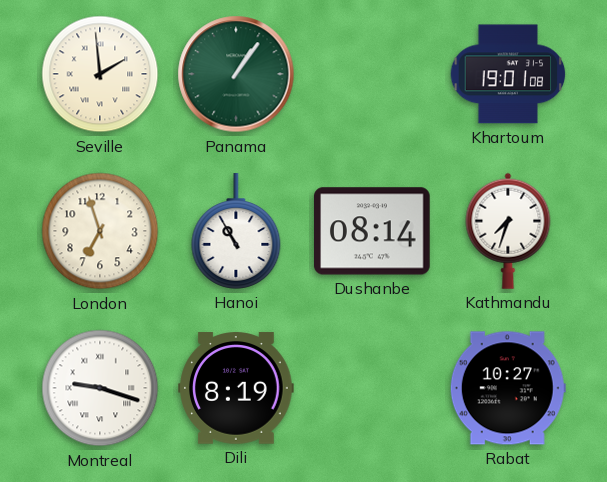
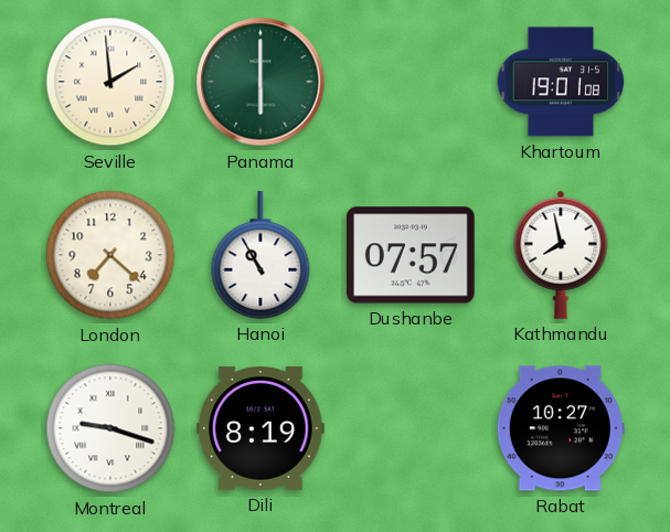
Panama: 1:06 -> 6:00
London: 6:57 -> 7:22
Dushanbe: 08:14 -> 07:57
Kathmandu: 7:33 -> 7:58
